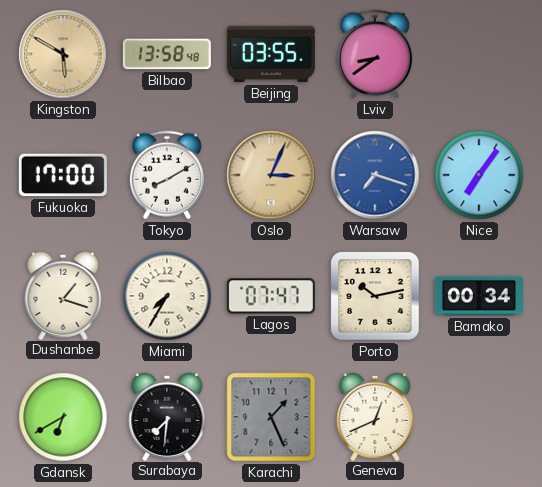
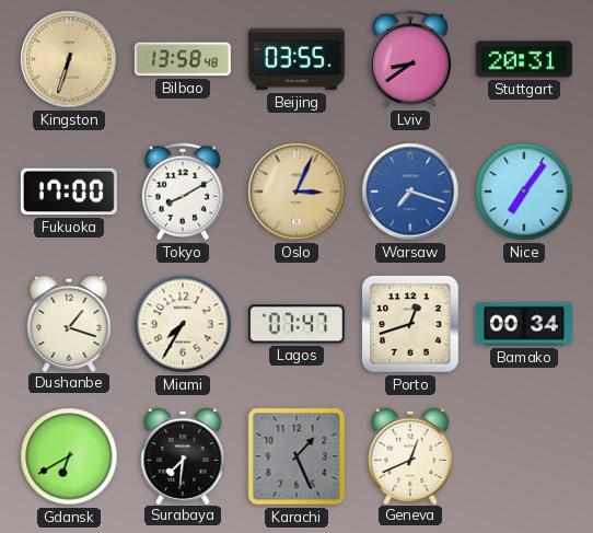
Kingston: 5:50 -> 6:33
Stuttgart: none -> 20:31
Porto: 10:13 -> 12:42
